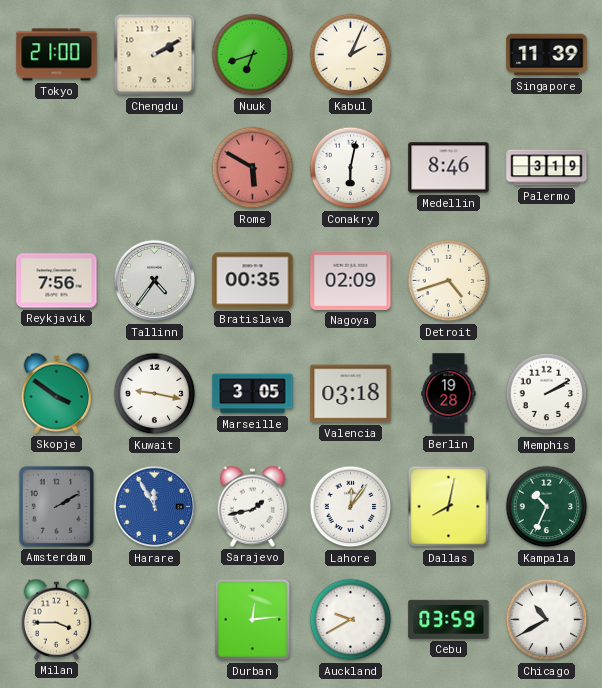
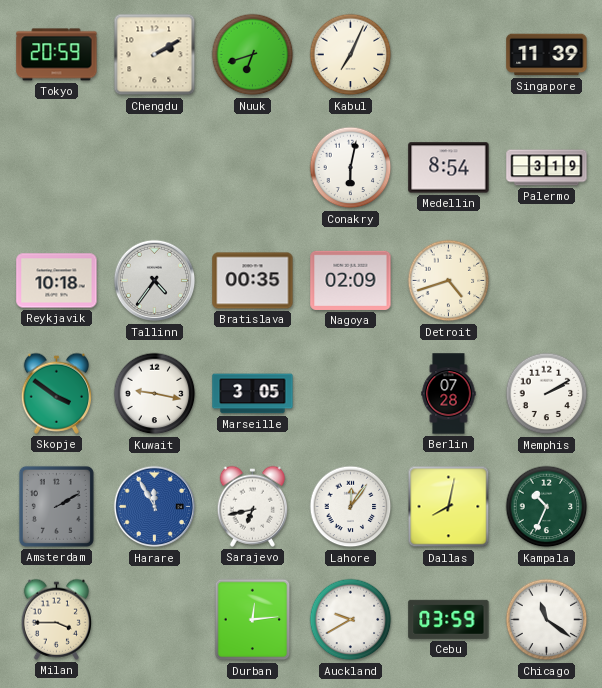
Tokyo: 21:00 -> 20:59
Kabul: 2:04 -> 7:04
Rome: 5:50 -> none
Medellin: 8:46 -> 8:54
Reykjavik: 7:56 -> 10:18
Valencia: 03:18 -> none
Berlin: 19:28 -> 07:28
Sarajevo: 1:43 -> 6:43
Chicago: 10:40 -> 11:21
